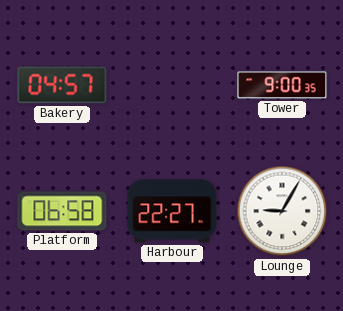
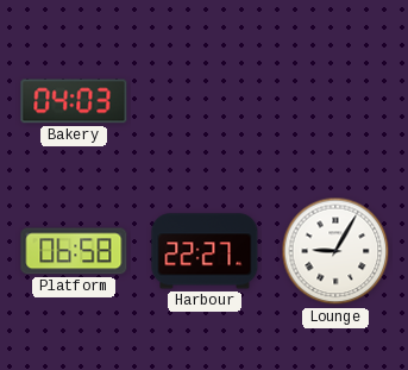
Bakery: 04:57 -> 04:03
Tower: 9:00 -> none
